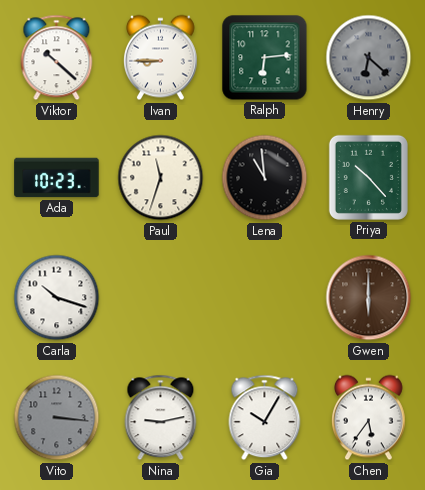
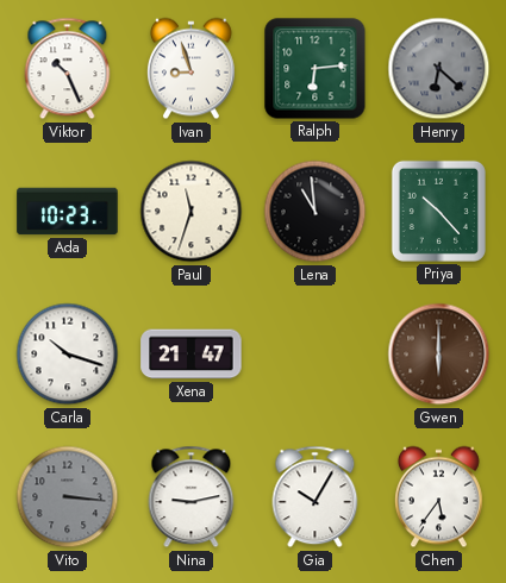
Viktor: 10:22 -> 10:26
Ivan: 8:45 -> 8:57
Xena: none -> 21:47
